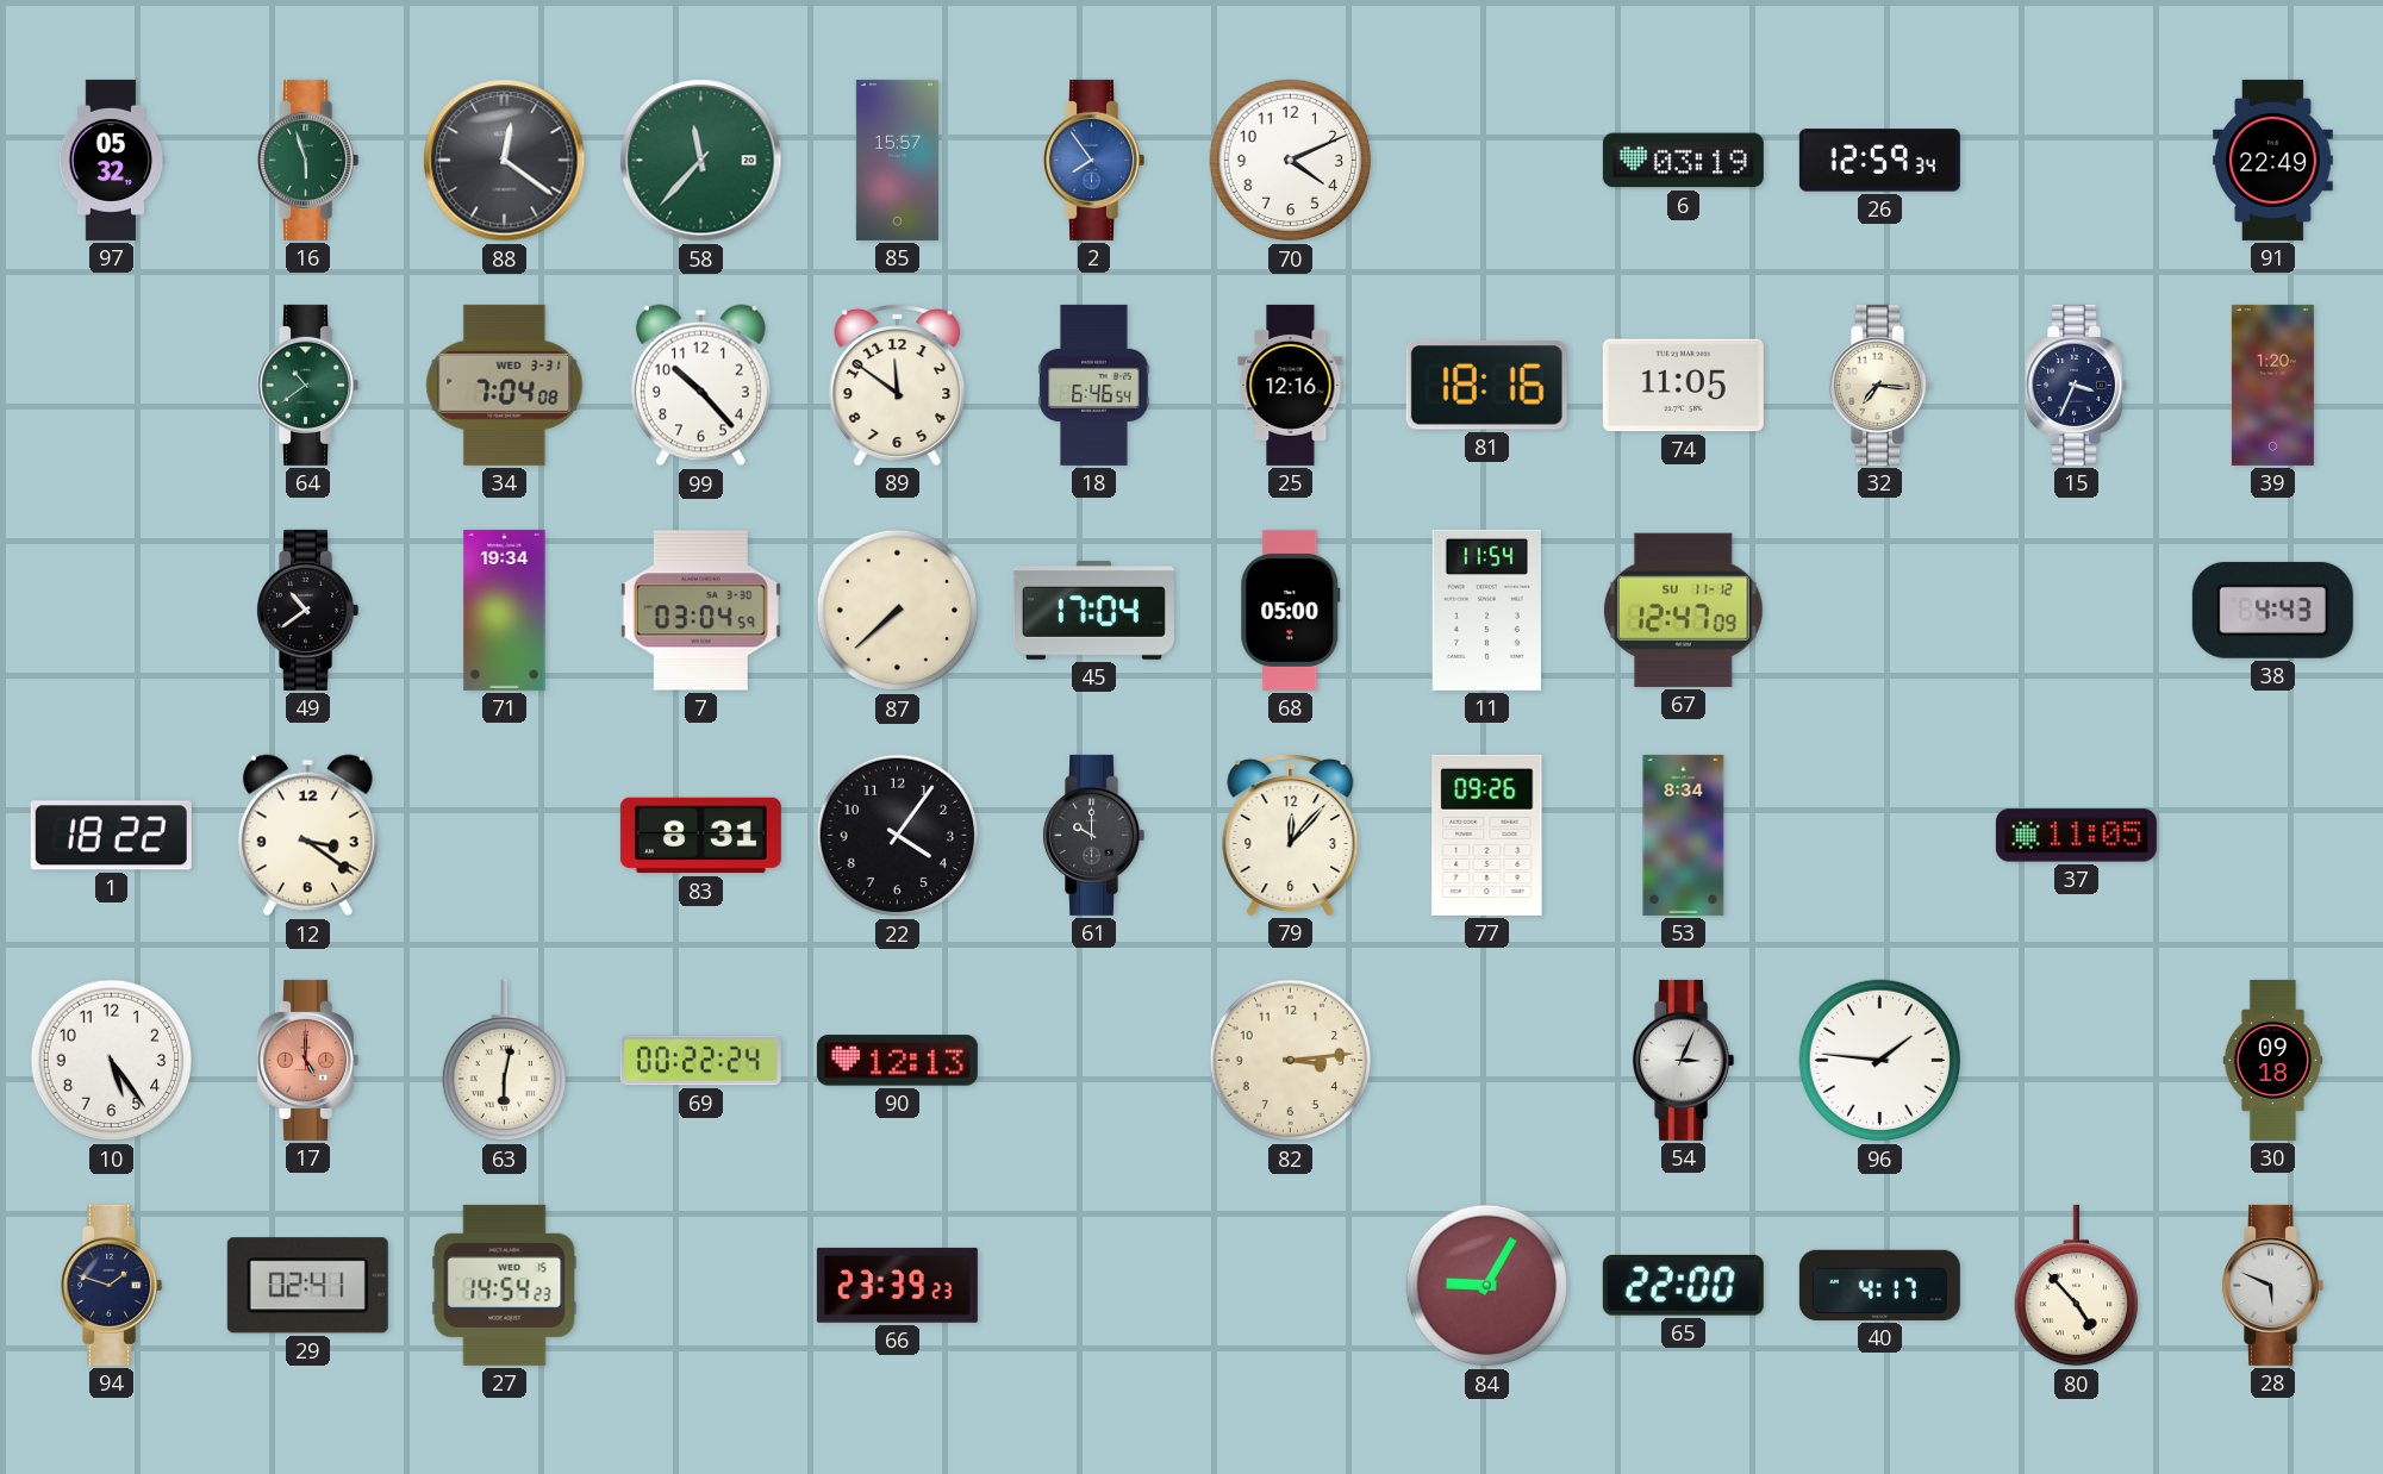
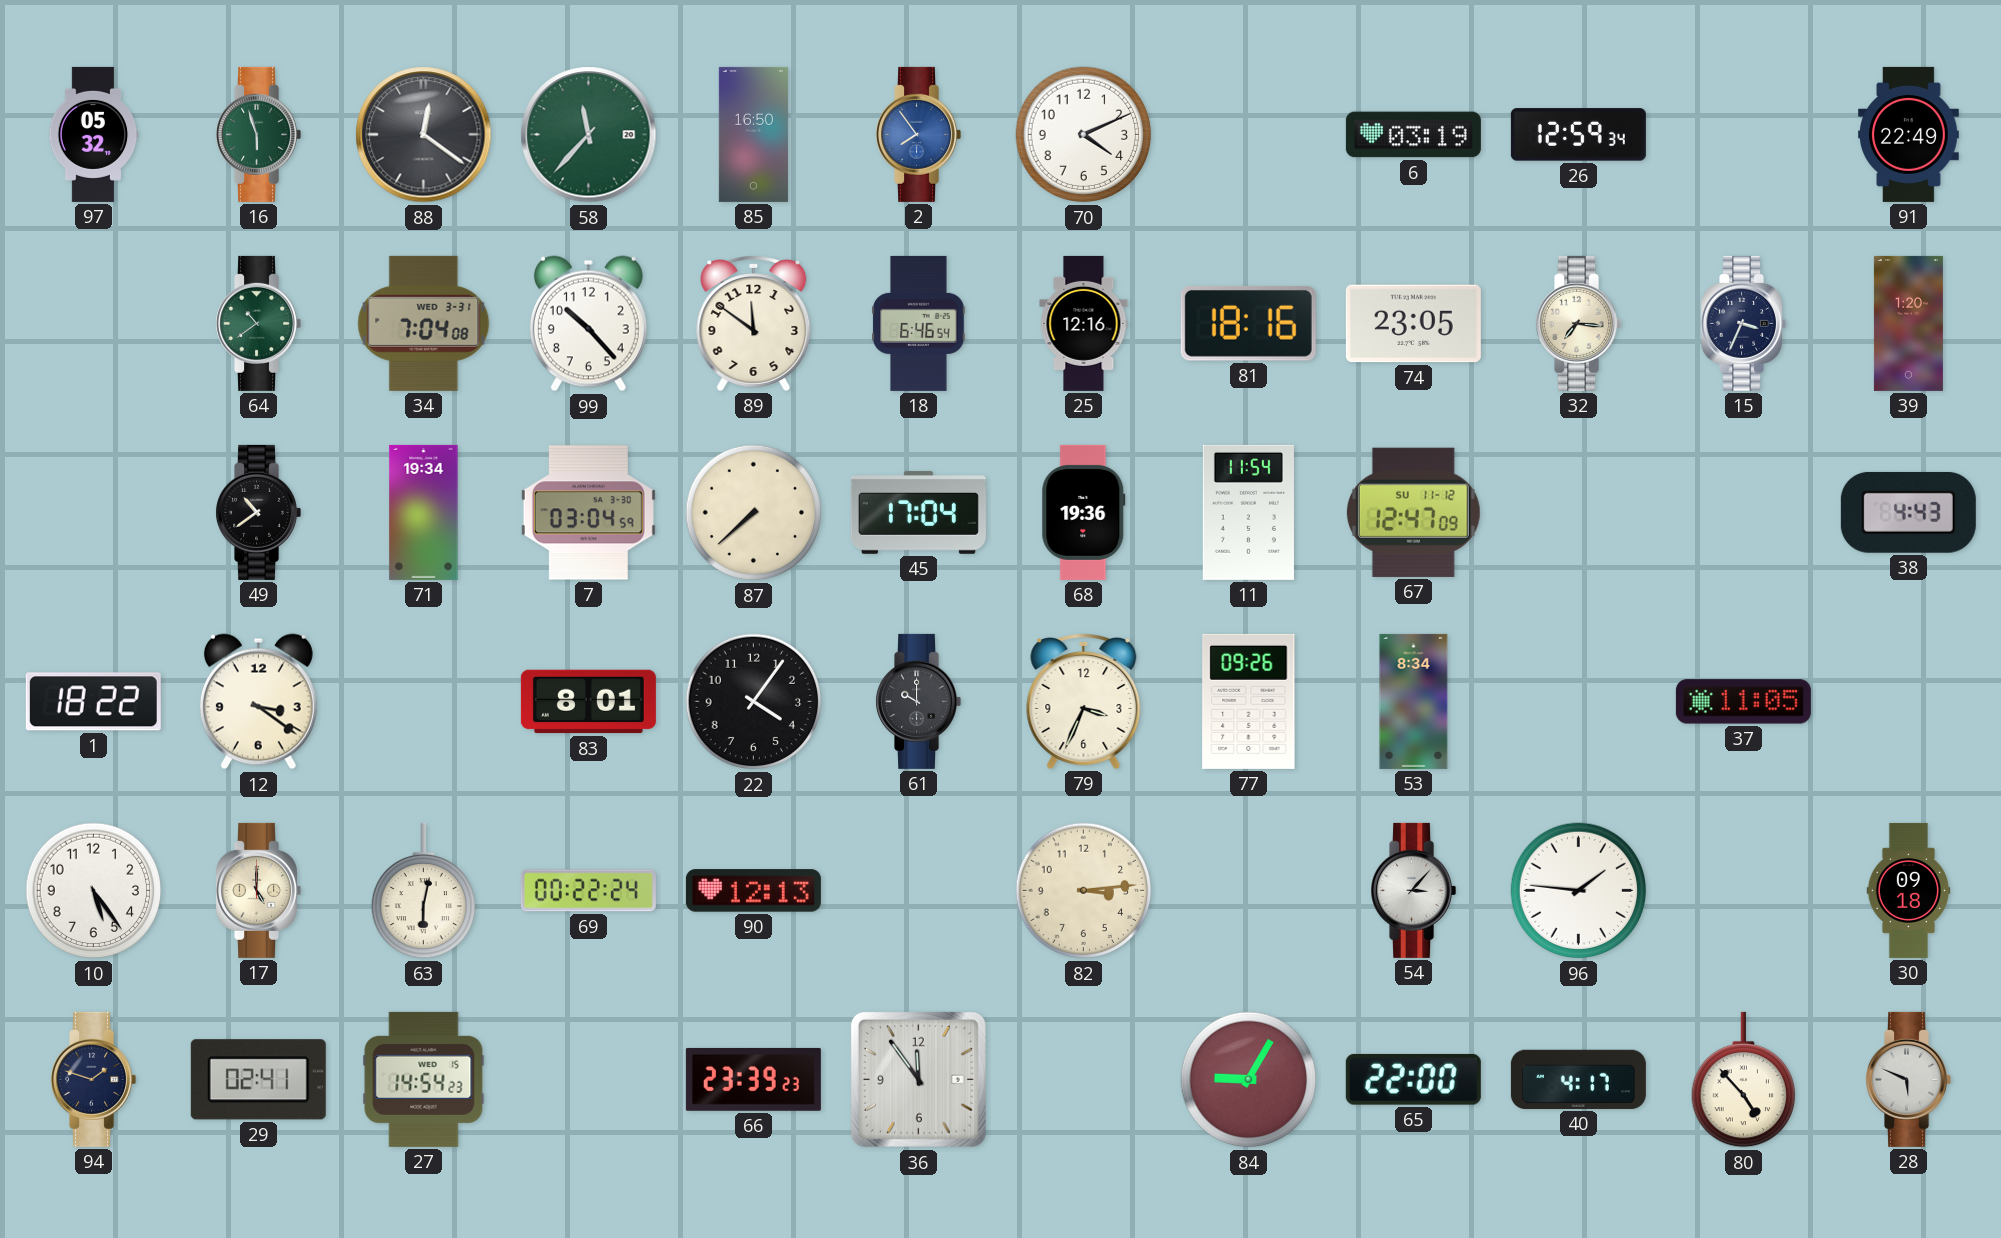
85: 15:57 -> 16:50
74: 11:05 -> 23:05
68: 05:00 -> 19:36
83: 8:31 -> 8:01
79: 12:07 -> 3:34
17 dial: salmon -> cream
54: 3:04 -> 3:07
36: none -> 11:54
